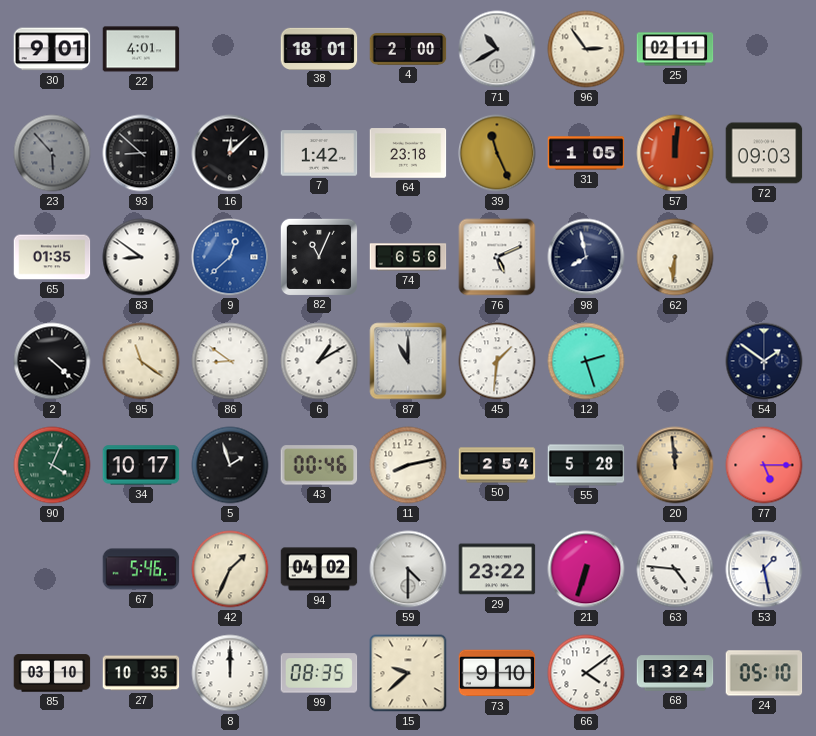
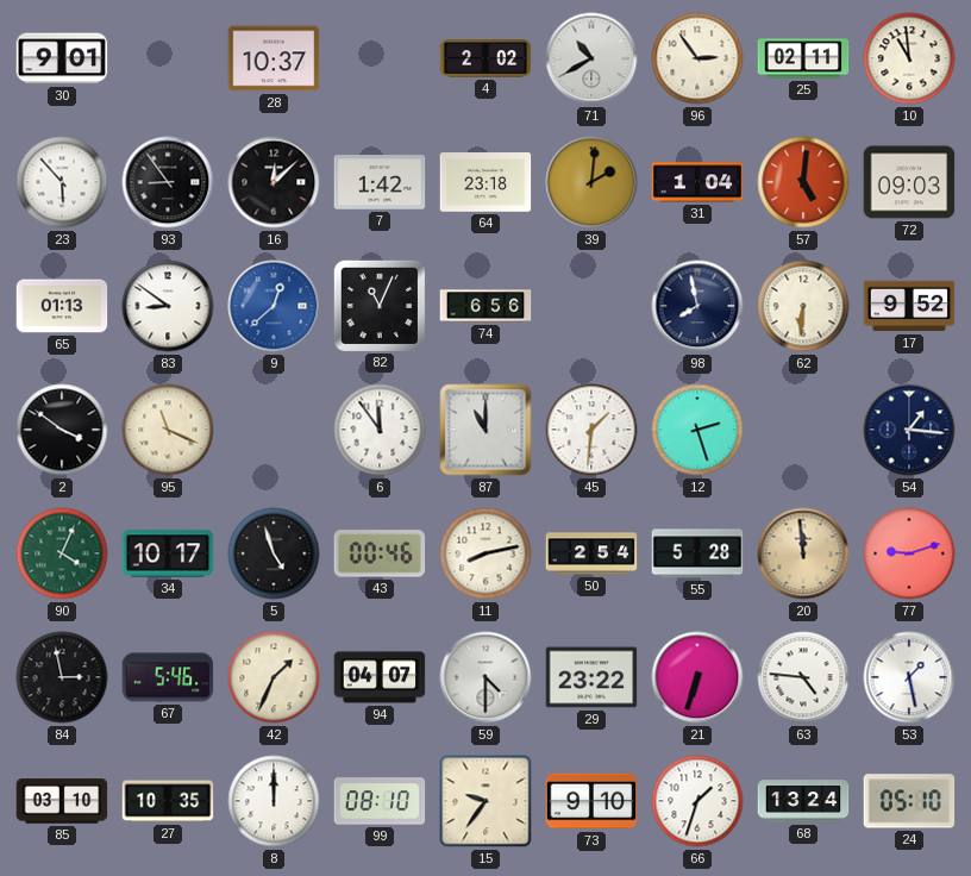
22: 4:01 -> none
28: none -> 10:37
38: 18:01 -> none
4: 2:00 -> 2:02
10: none -> 10:59
23 dial: grey -> white
93: 8:52 -> 8:54
39: 11:26 -> 2:01
31: 1:05 -> 1:04
57: 12:01 -> 5:01
65: 01:35 -> 01:13
76: 5:11 -> none
17: none -> 9:52
2: 4:22 -> 3:51
95: 11:21 -> 11:19
86: 8:51 -> none
6: 1:10 -> 11:54
54: 1:51 -> 1:16
5: 1:57 -> 4:57
77: 5:15 -> 9:12
84: none -> 2:58
94: 04:02 -> 04:07
99: 08:35 -> 08:10
15: 9:38 -> 9:36
66: 4:09 -> 1:33
